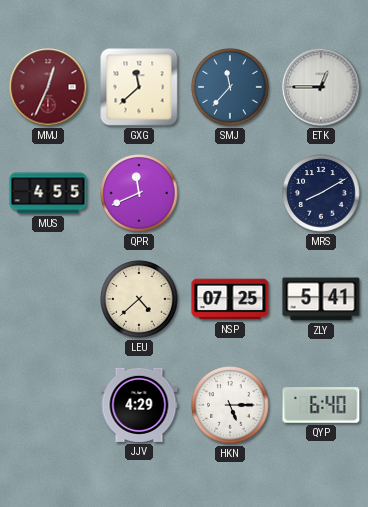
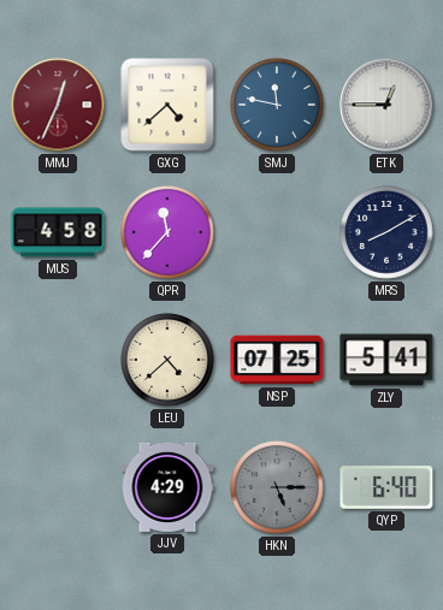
GXG: 11:38 -> 4:38
SMJ: 11:37 -> 11:47
MUS: 4:55 -> 4:58
QPR: 11:41 -> 11:37
HKN dial: white -> grey
